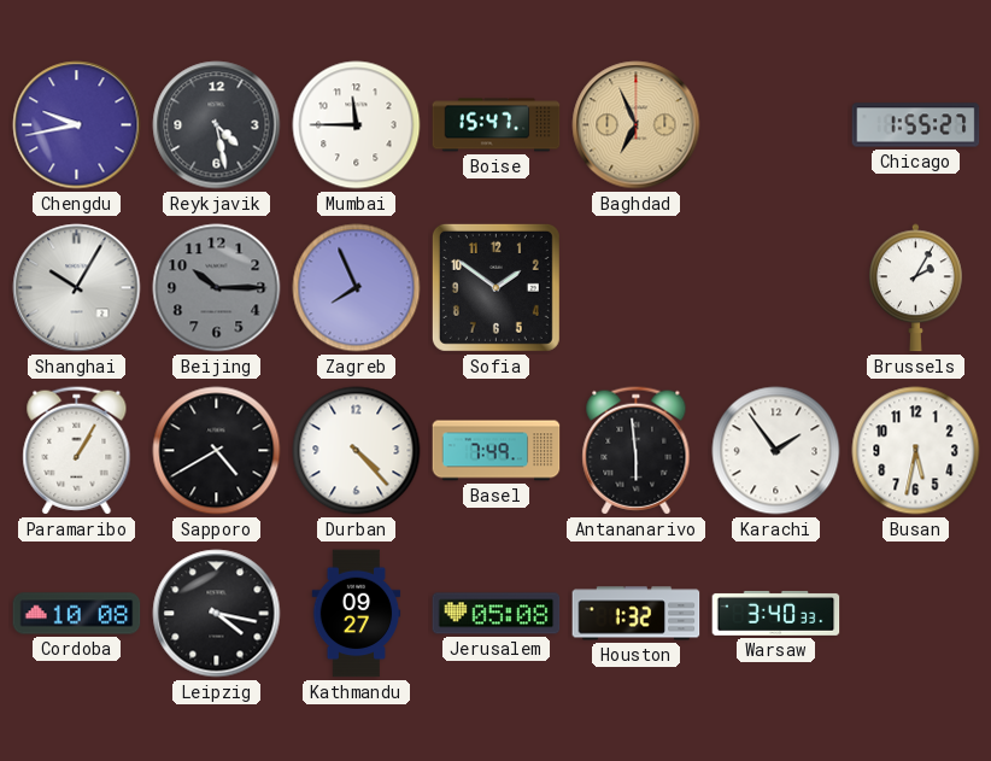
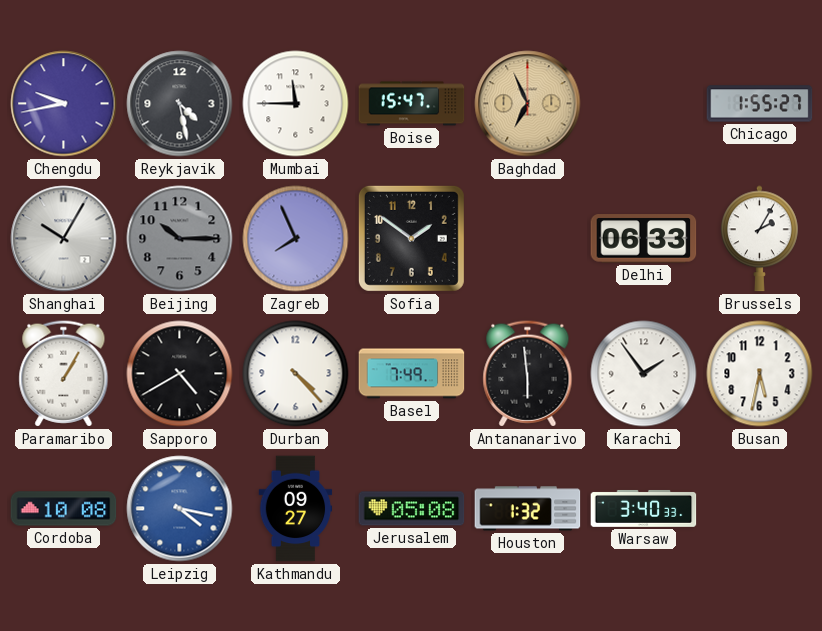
Delhi: none -> 06:33
Leipzig dial: black -> blue
